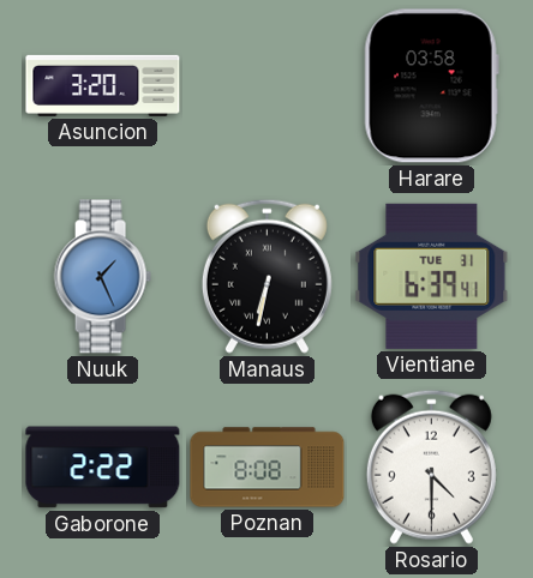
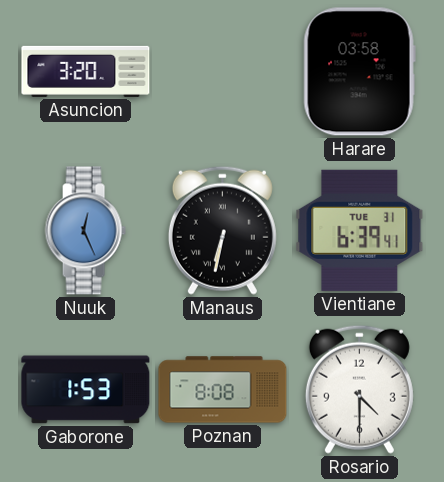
Nuuk: 1:26 -> 12:26
Gaborone: 2:22 -> 1:53
